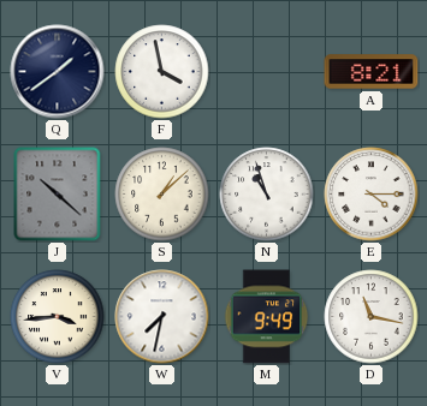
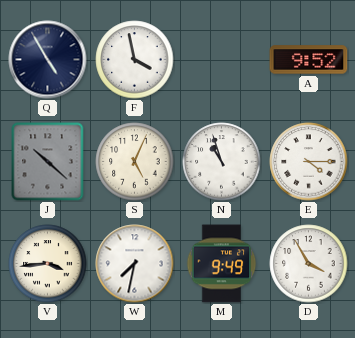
Q: 1:39 -> 4:55
A: 8:21 -> 9:52
S: 1:08 -> 5:04
D: 11:17 -> 3:55
